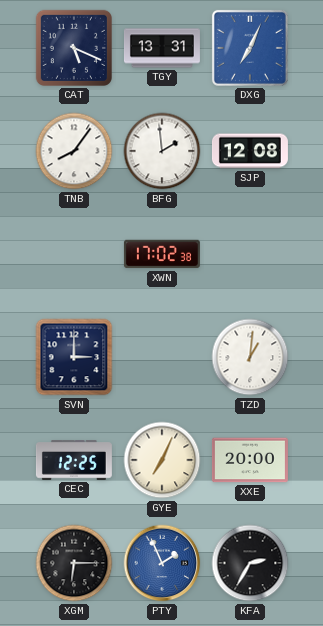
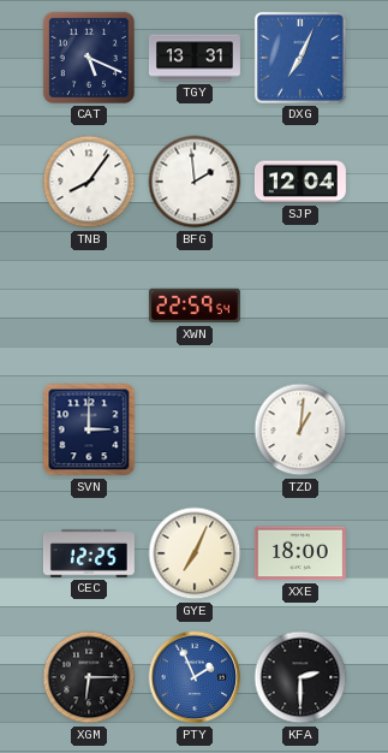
SJP: 12:08 -> 12:04
XWN: 17:02 -> 22:59
XXE: 20:00 -> 18:00
KFA: 2:35 -> 2:30
